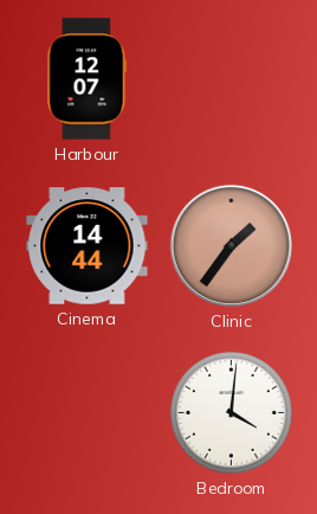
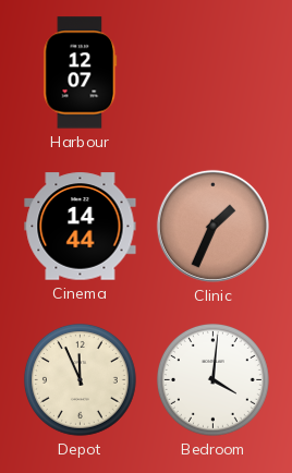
Clinic: 1:36 -> 1:34
Depot: none -> 11:56
